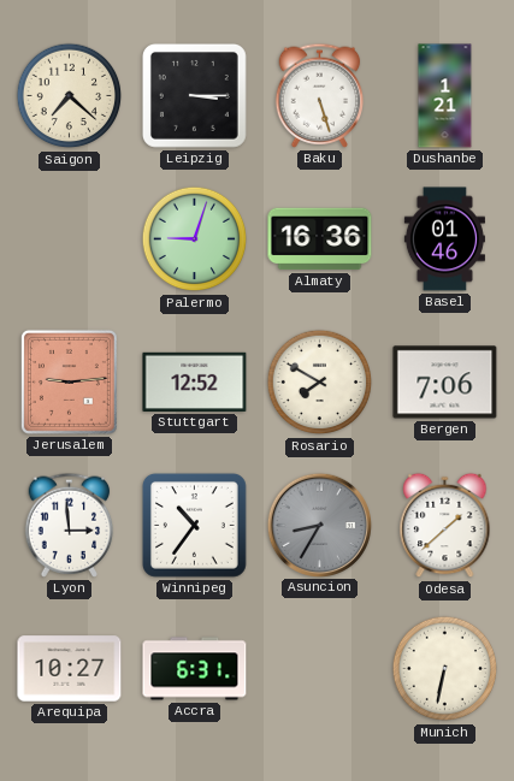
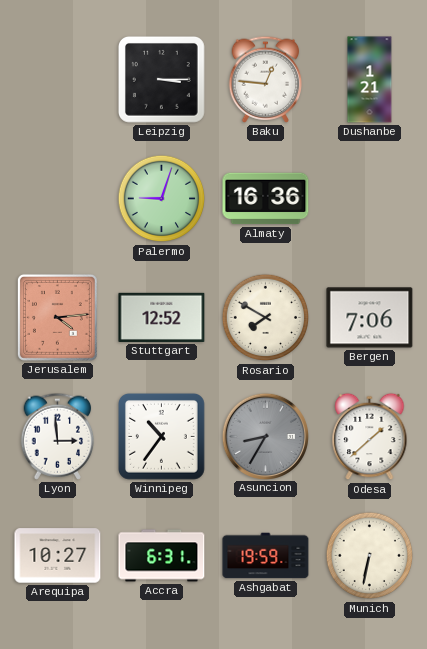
Saigon: 7:22 -> none
Baku: 5:27 -> 12:46
Basel: 01:46 -> none
Jerusalem: 9:14 -> 4:14
Ashgabat: none -> 19:59
